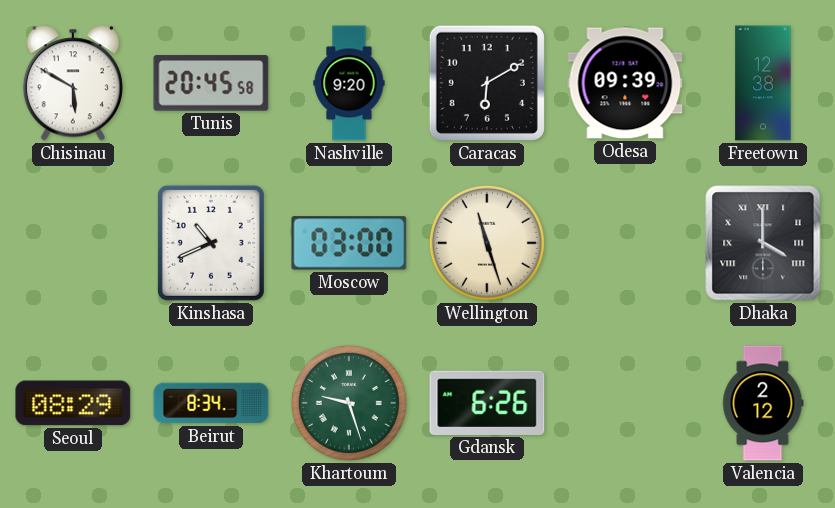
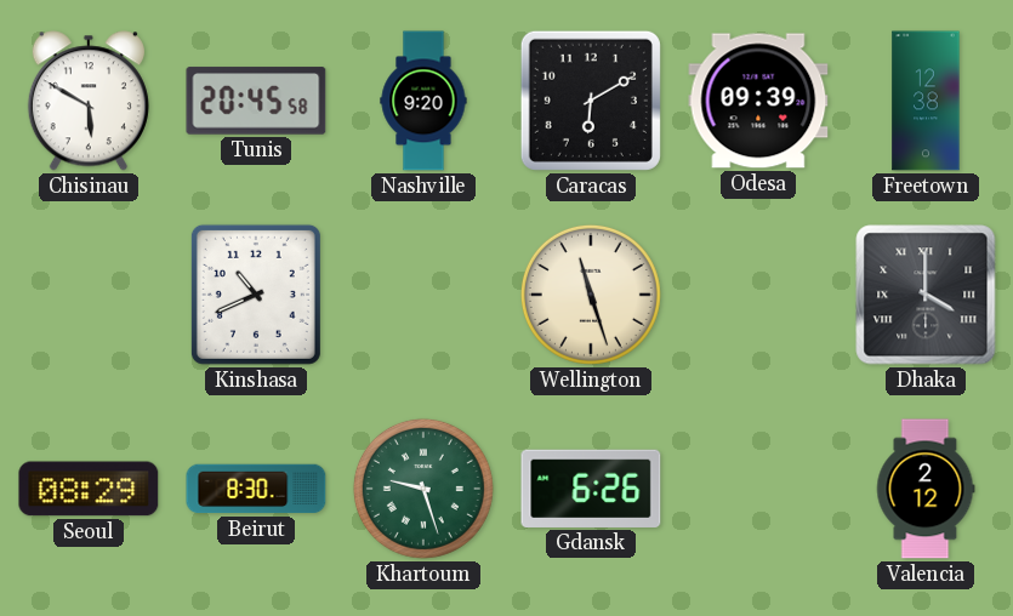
Moscow: 03:00 -> none
Beirut: 8:34 -> 8:30
